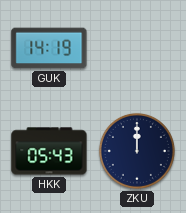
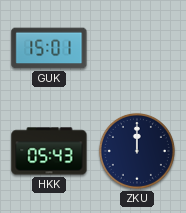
GUK: 14:19 -> 15:01
